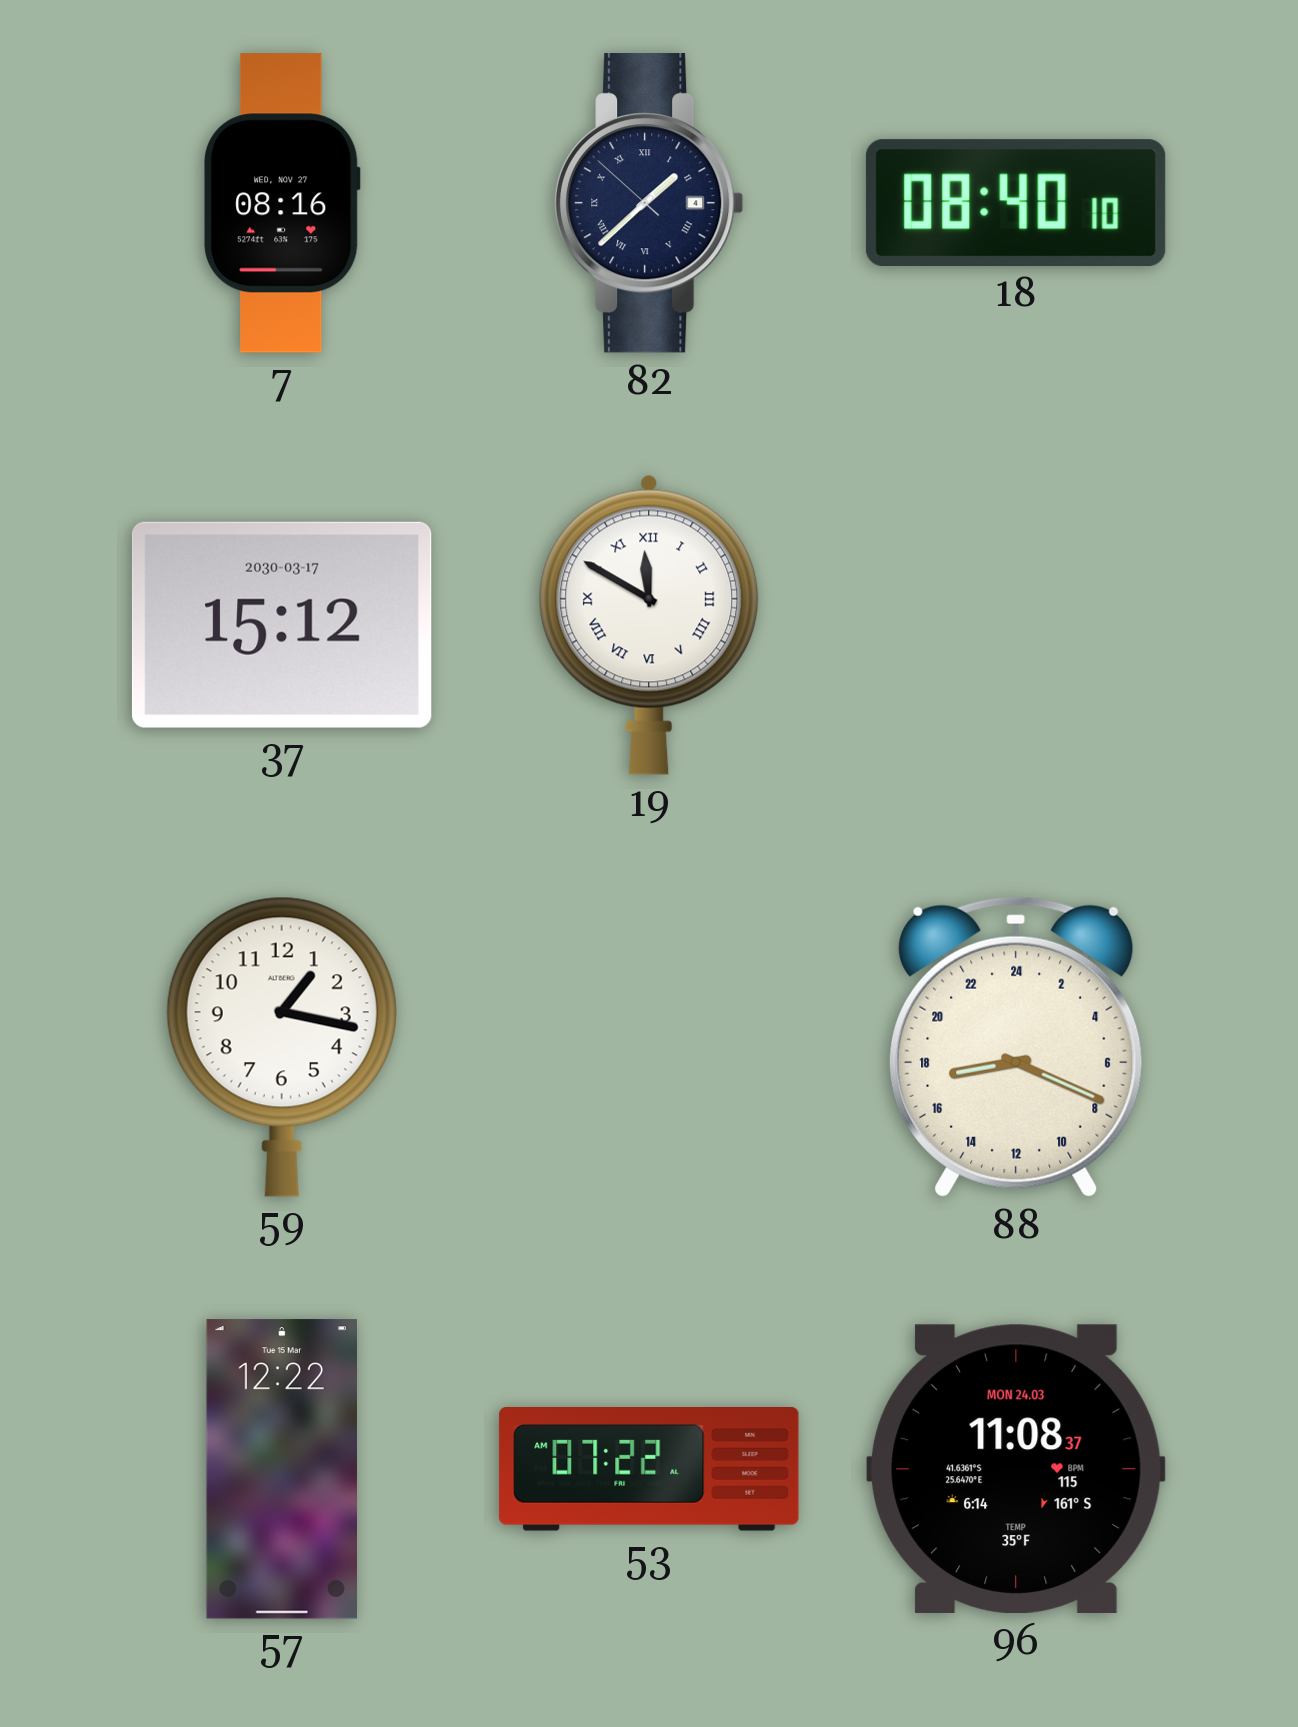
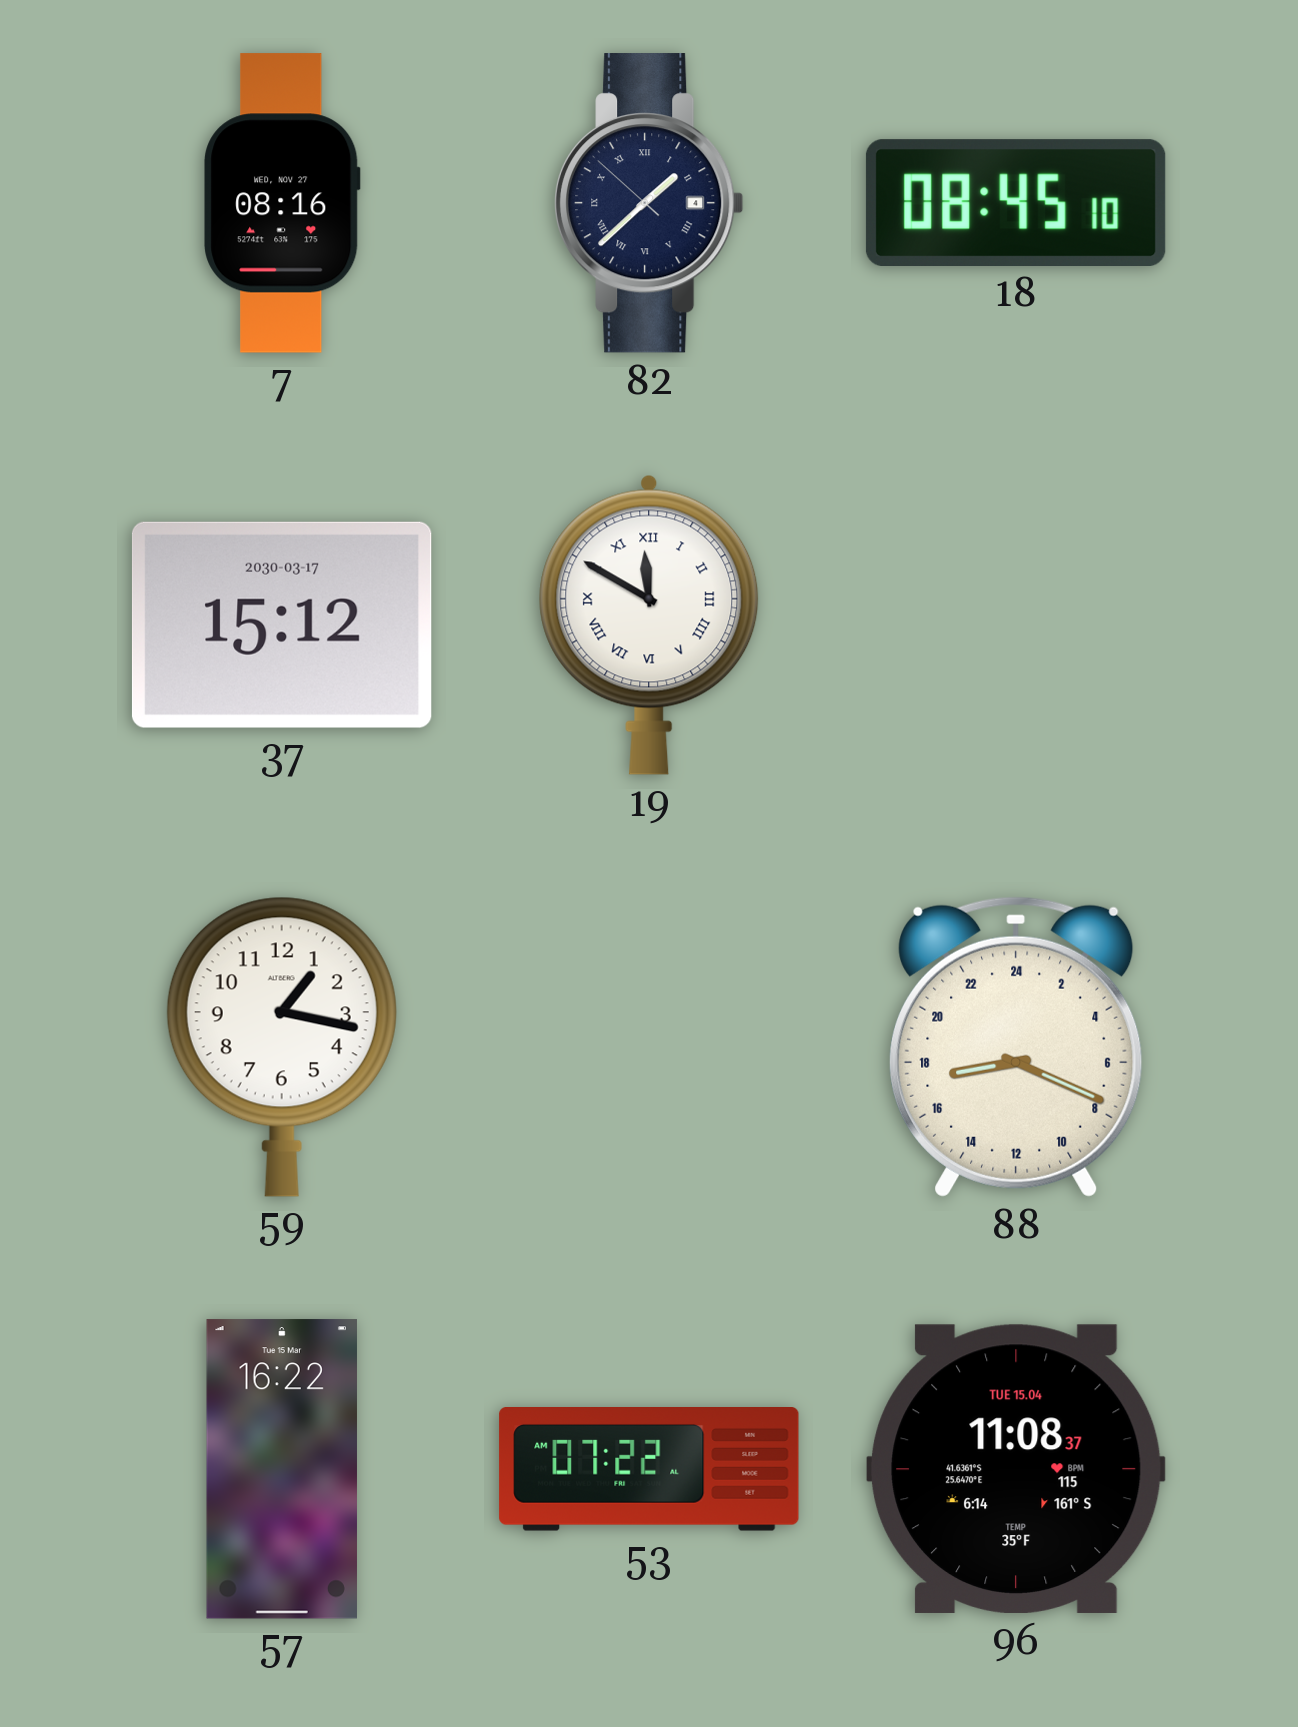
18: 08:40 -> 08:45
57: 12:22 -> 16:22
96 date: MON 24.03 -> TUE 15.04
